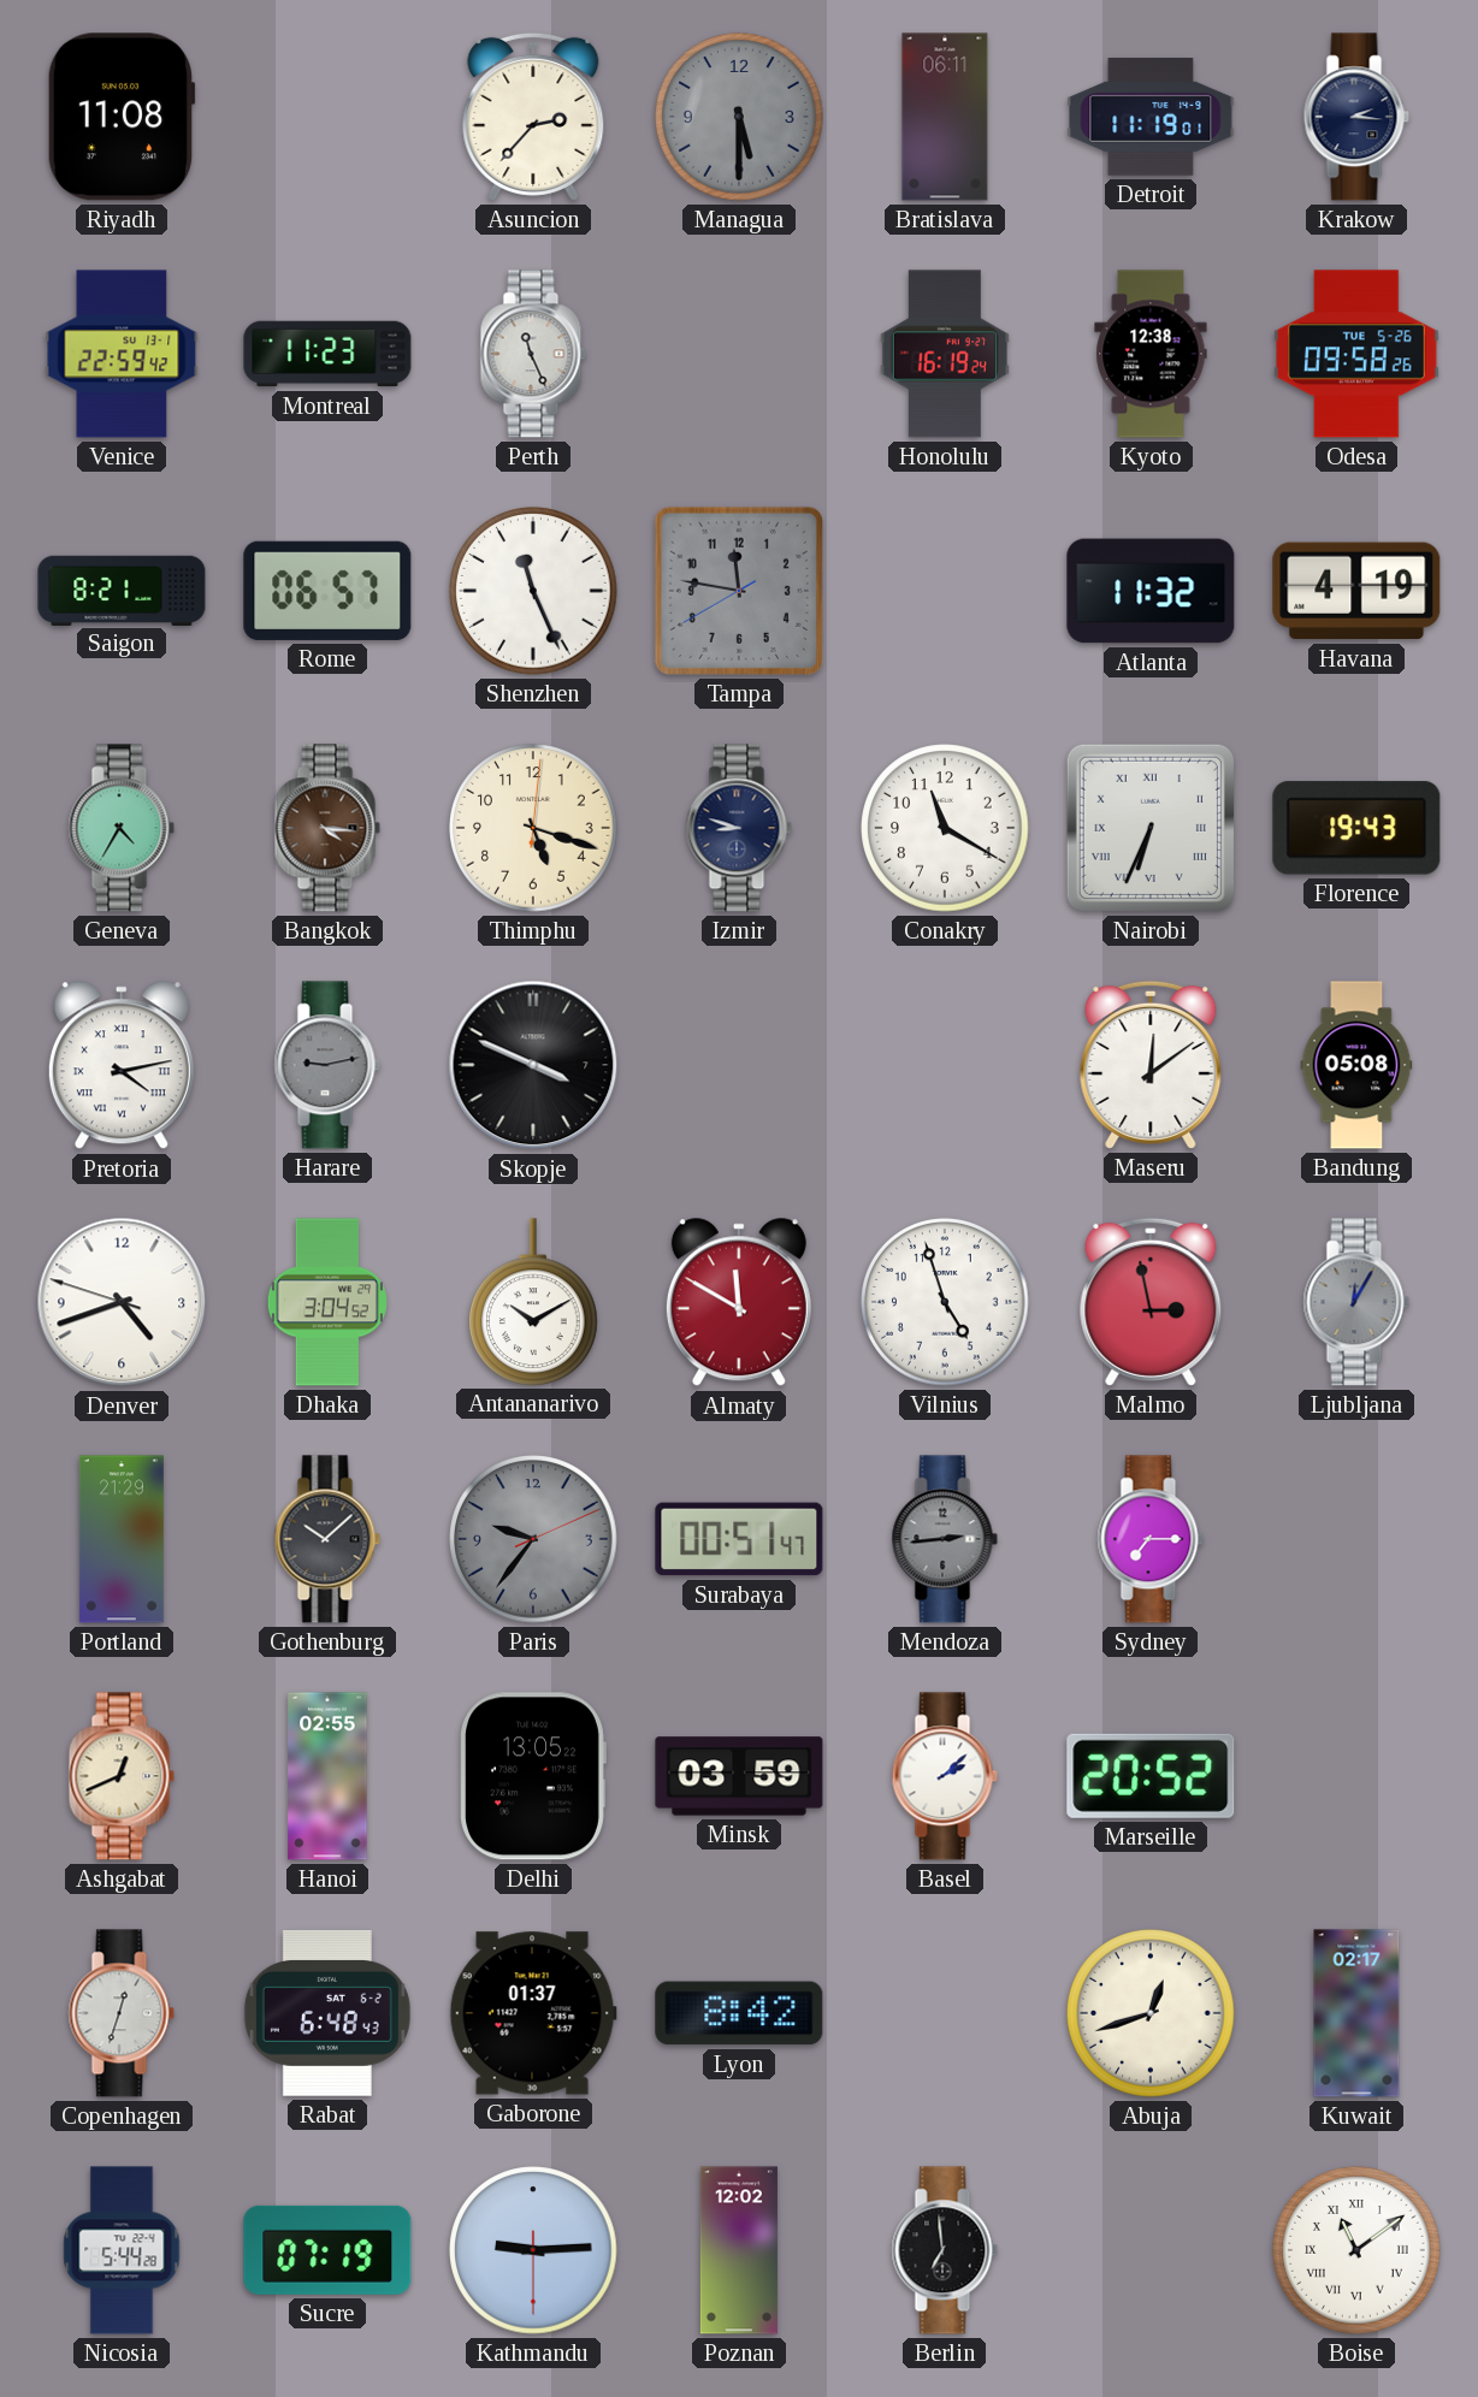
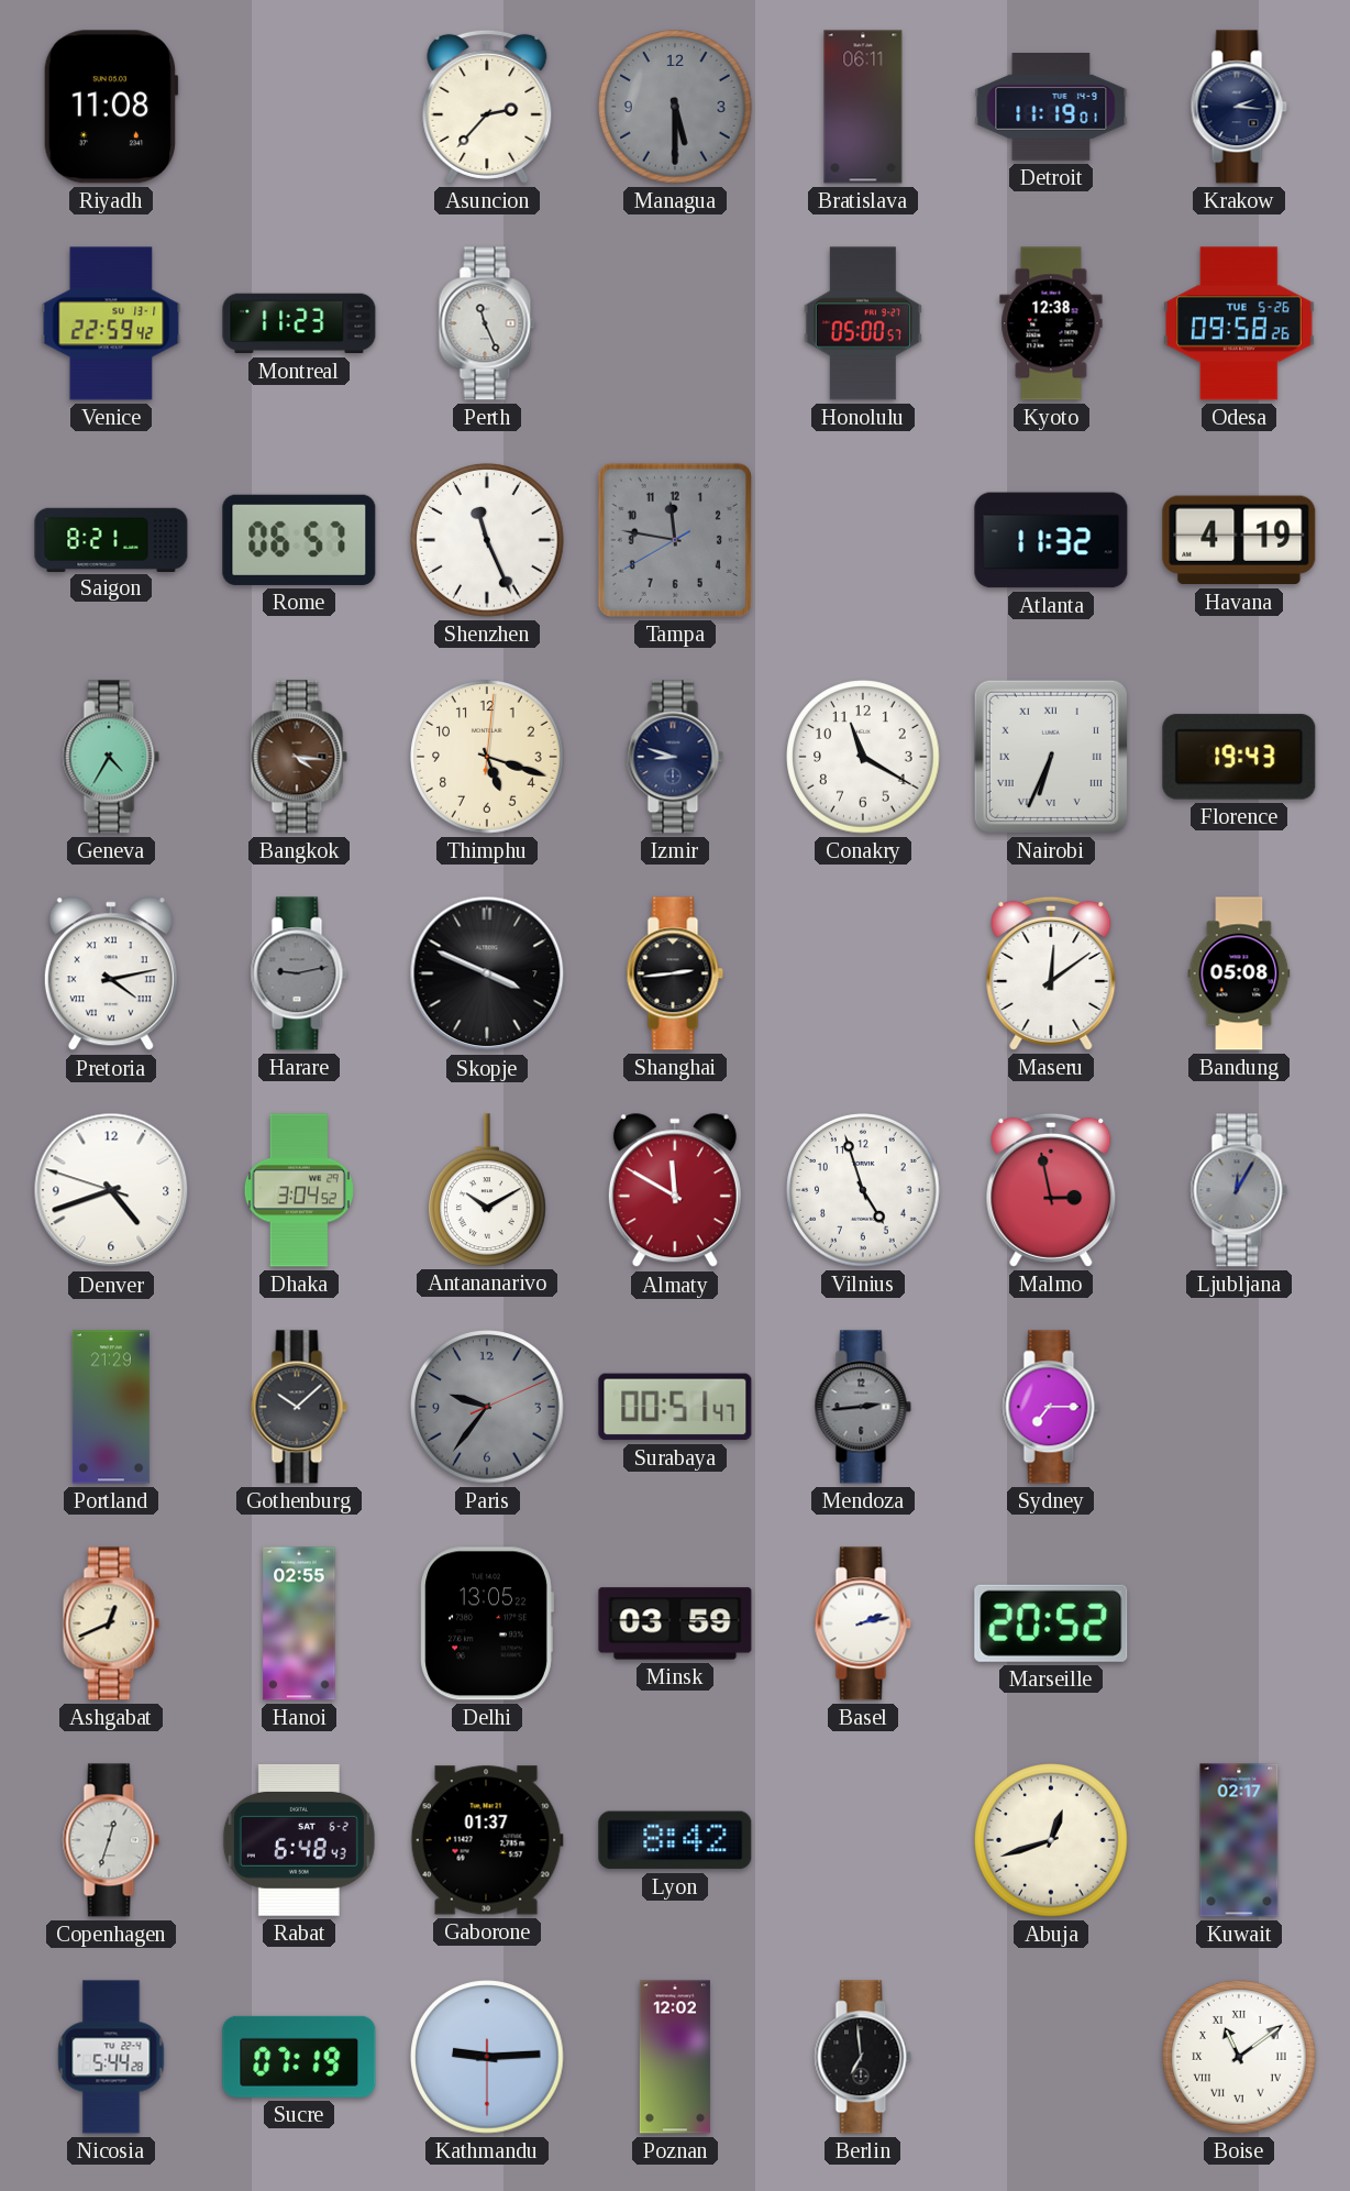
Honolulu: 16:19 -> 05:00
Shanghai: none -> 2:44
Basel: 2:08 -> 2:13
